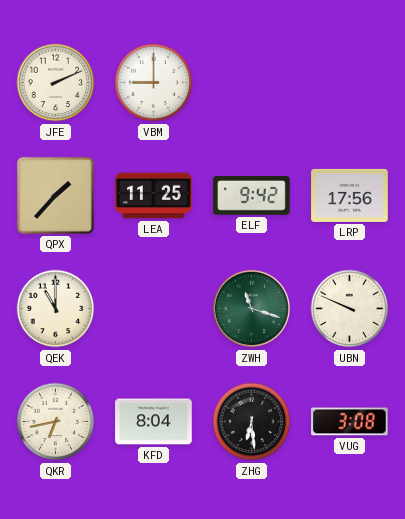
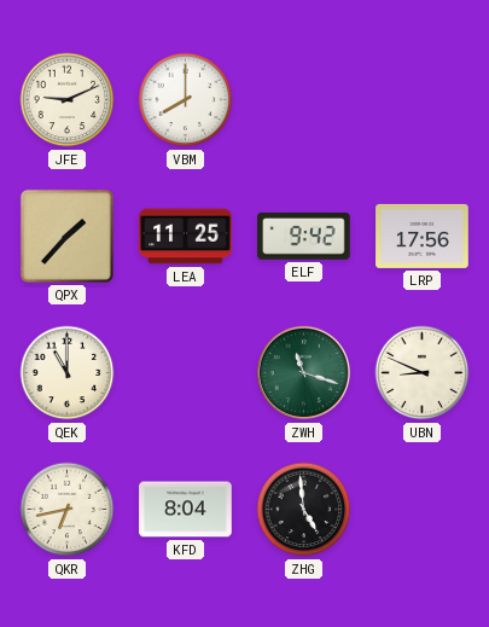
JFE: 2:11 -> 9:11
VBM: 9:00 -> 8:00
UBN: 9:49 -> 8:49
ZHG: 6:29 -> 4:59
VUG: 3:08 -> none
